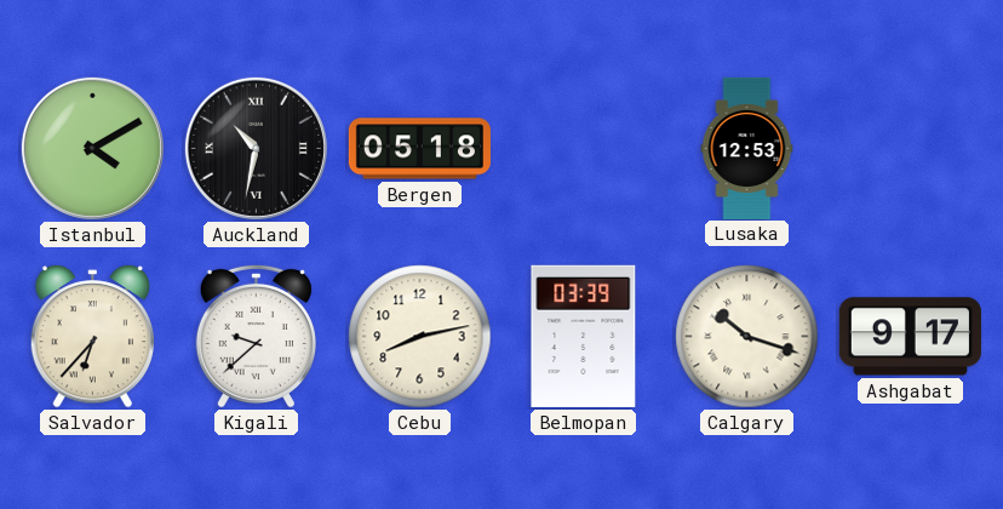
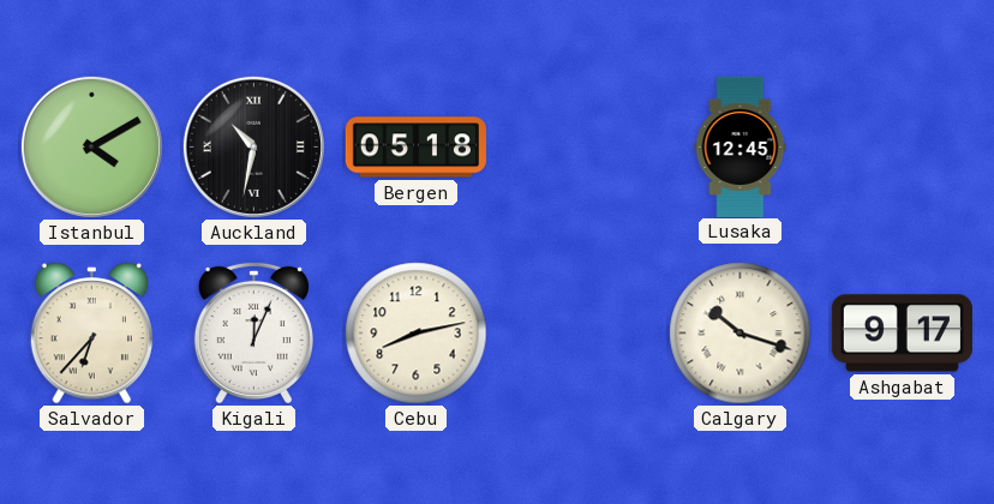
Lusaka: 12:53 -> 12:45
Kigali: 9:38 -> 12:04
Belmopan: 03:39 -> none
